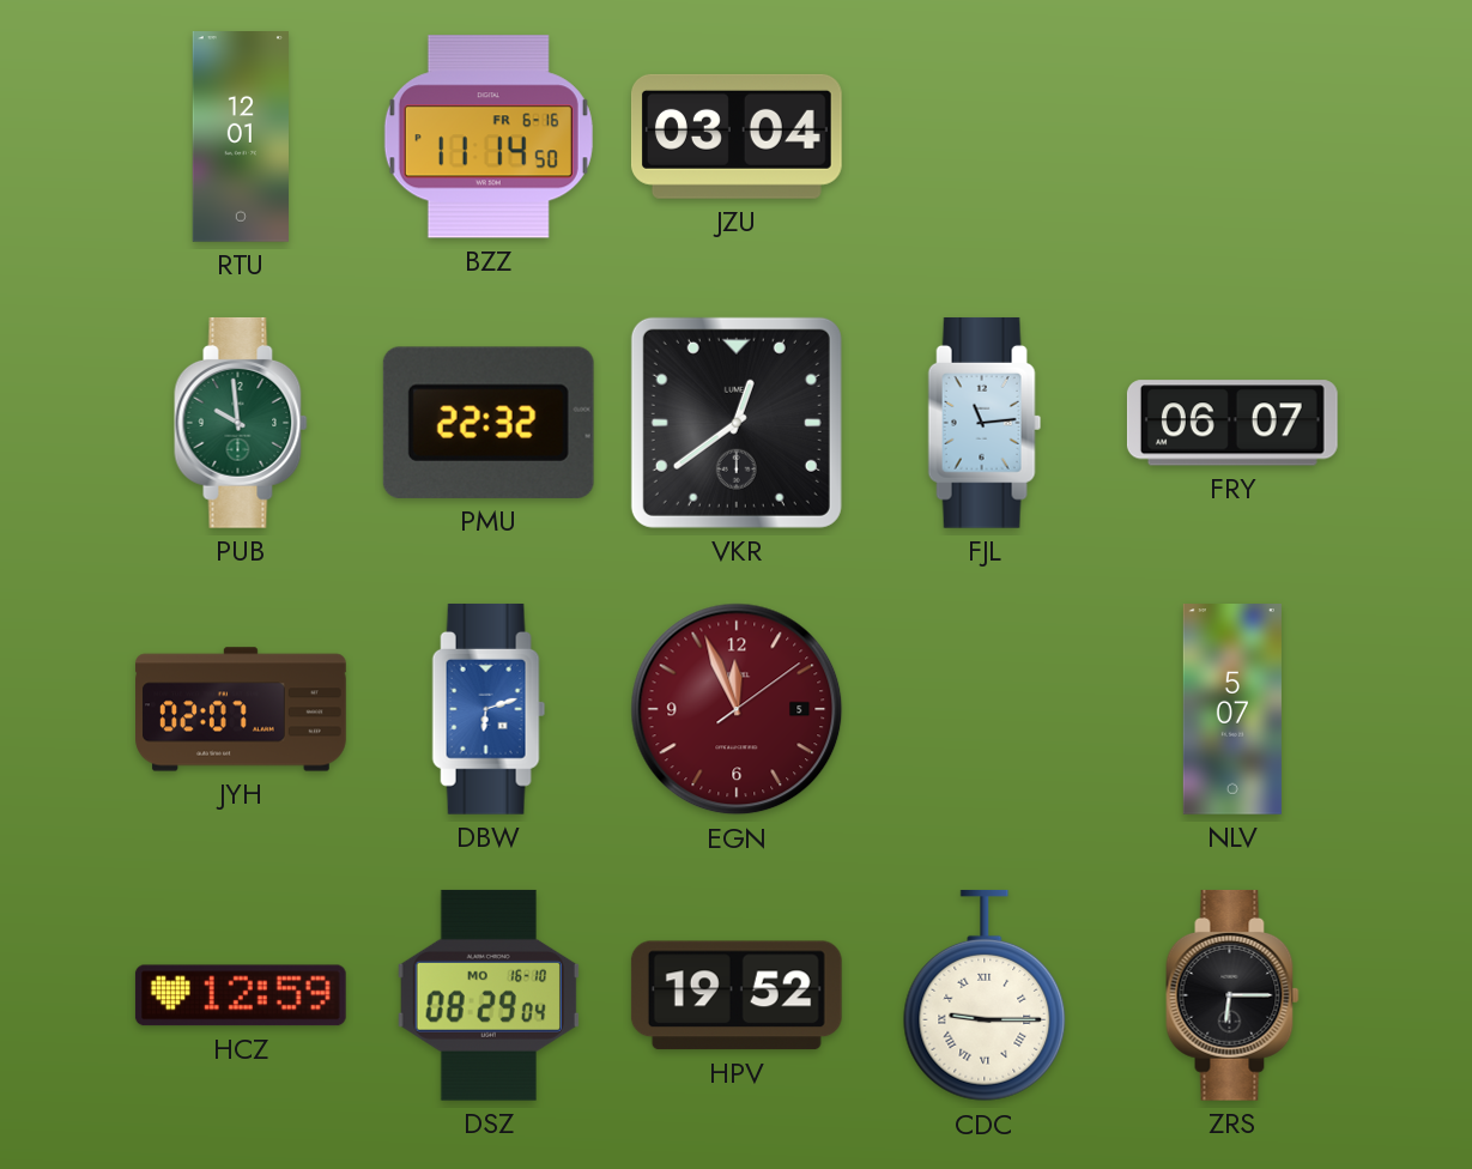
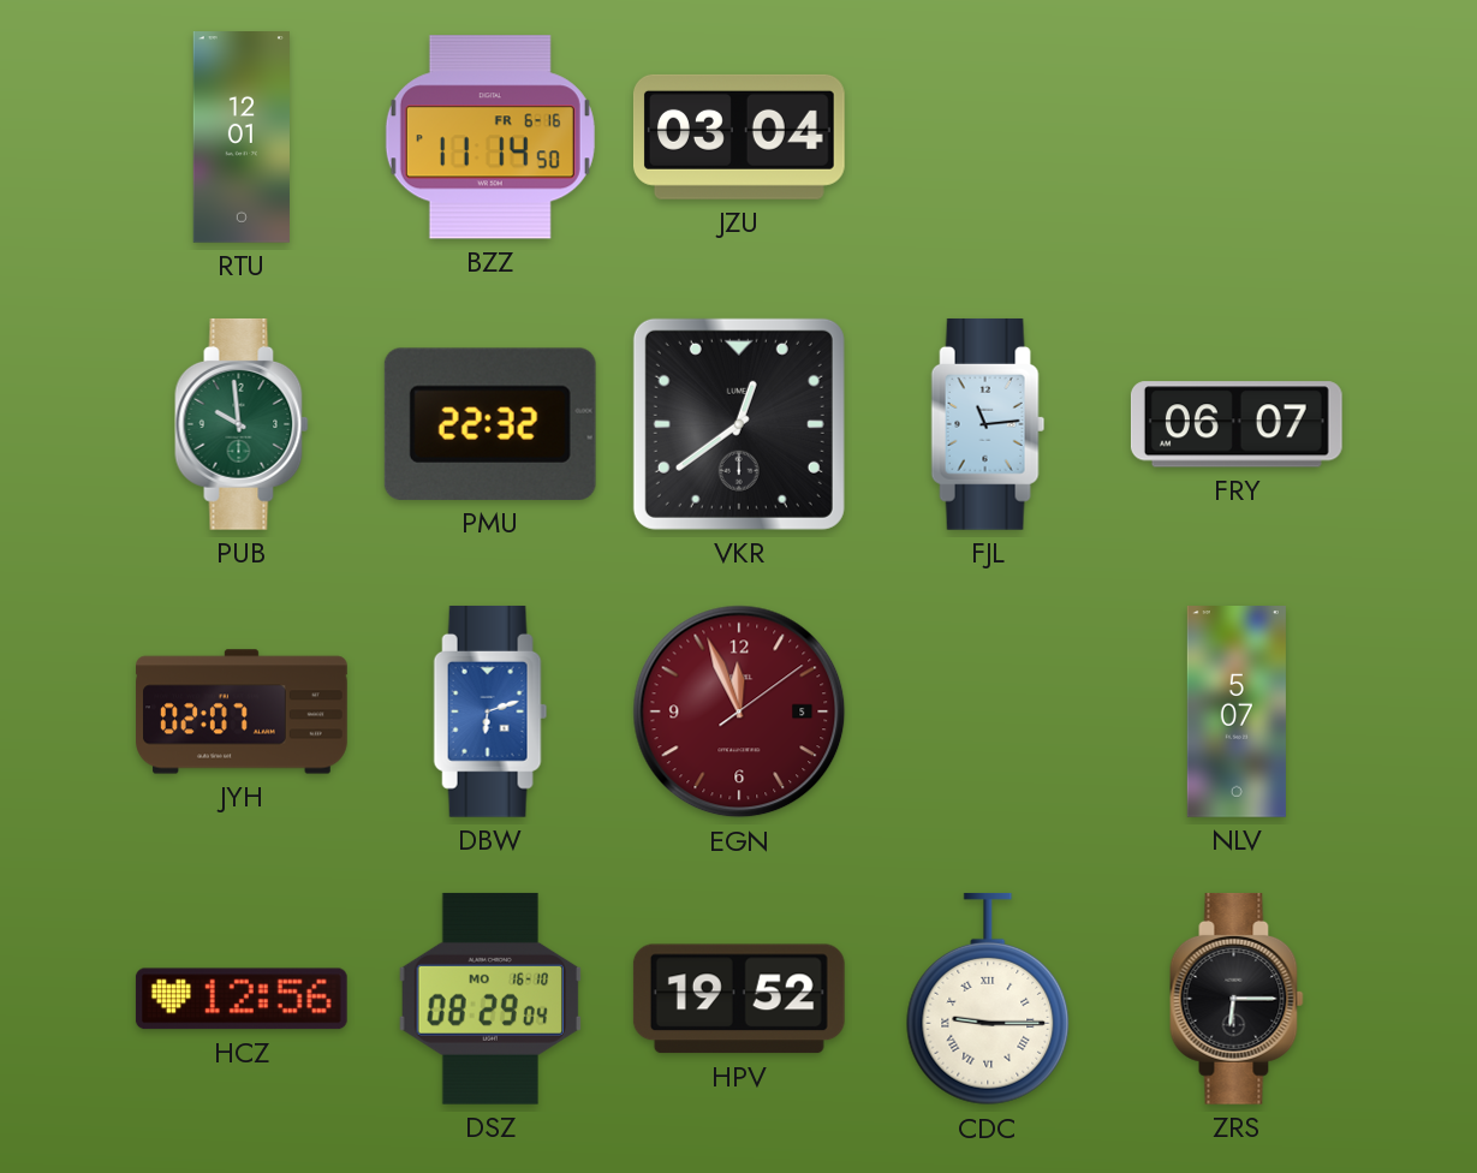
HCZ: 12:59 -> 12:56
